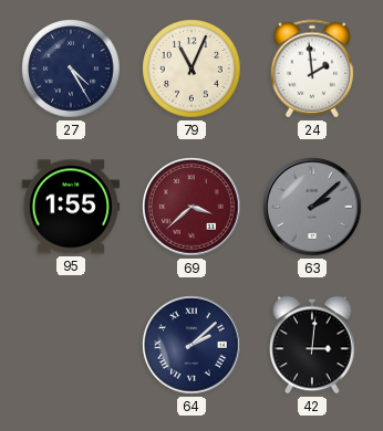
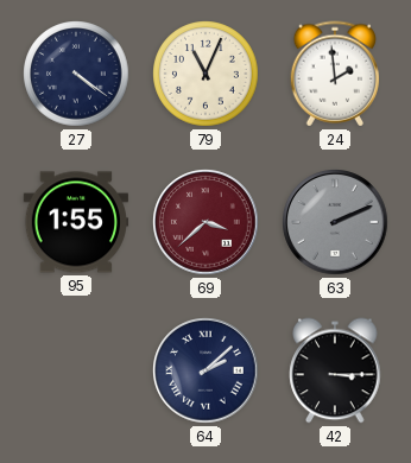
27: 4:25 -> 4:21
63: 2:08 -> 2:11
42: 3:01 -> 3:15
